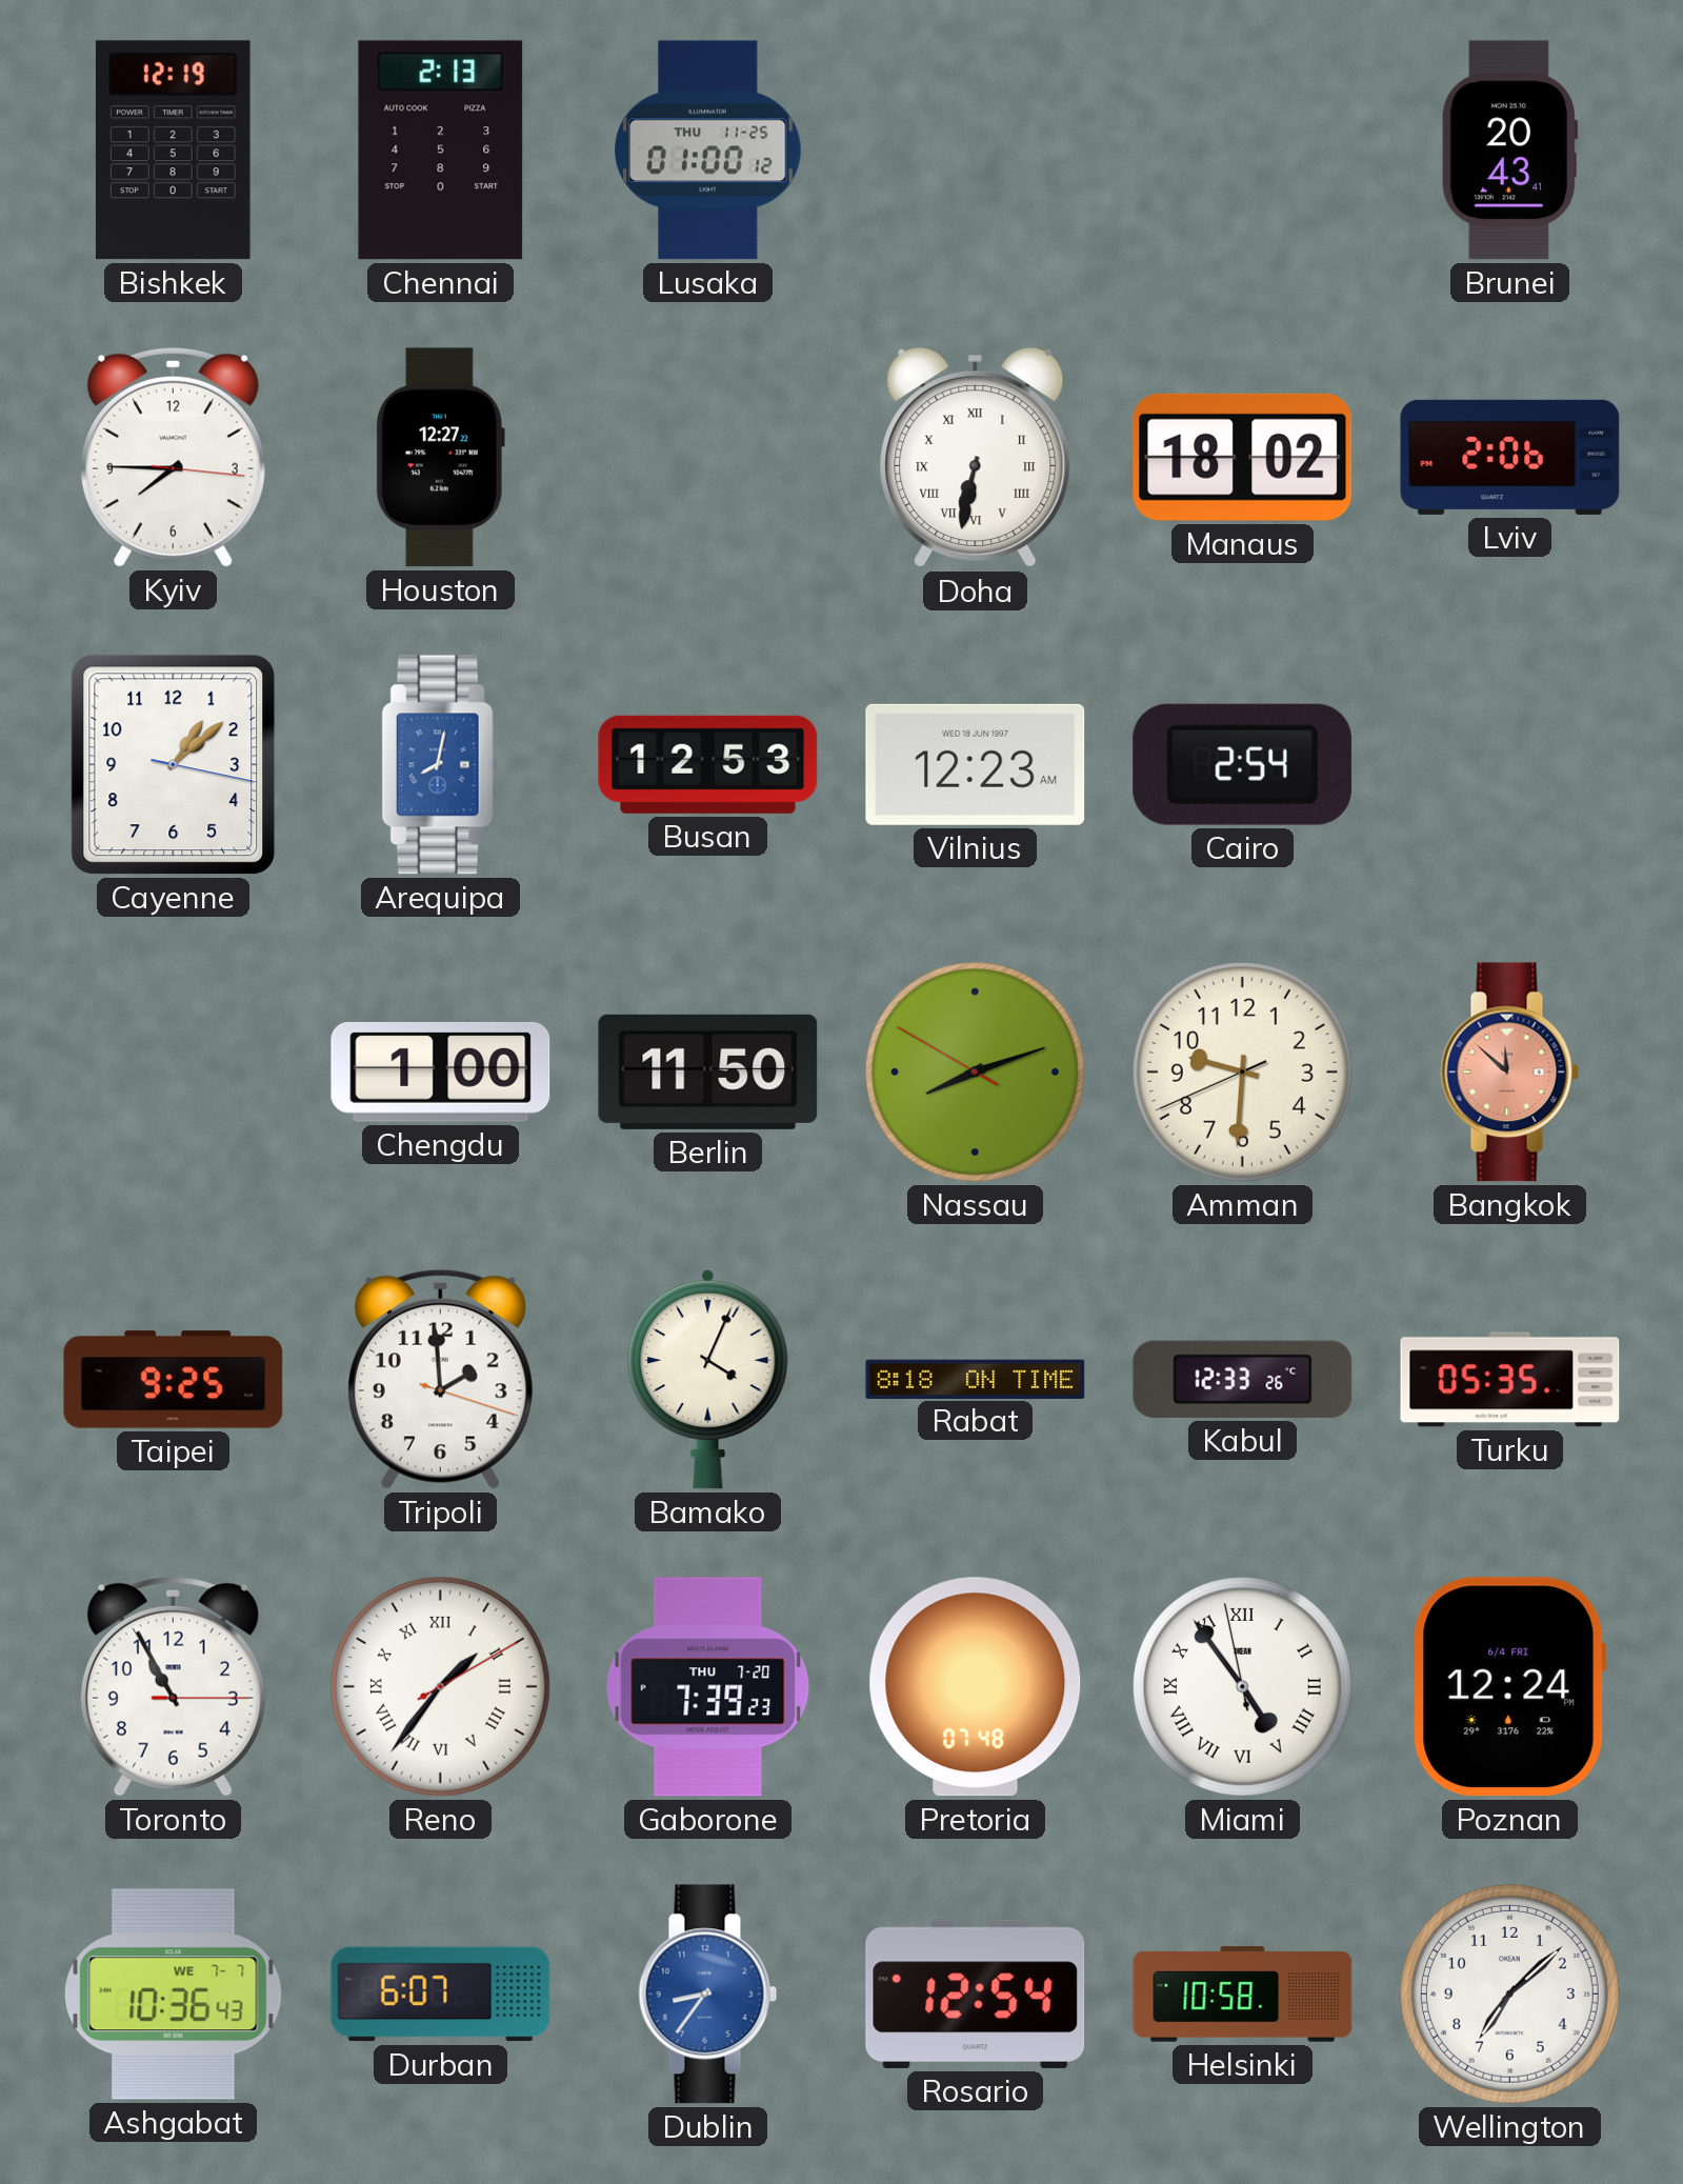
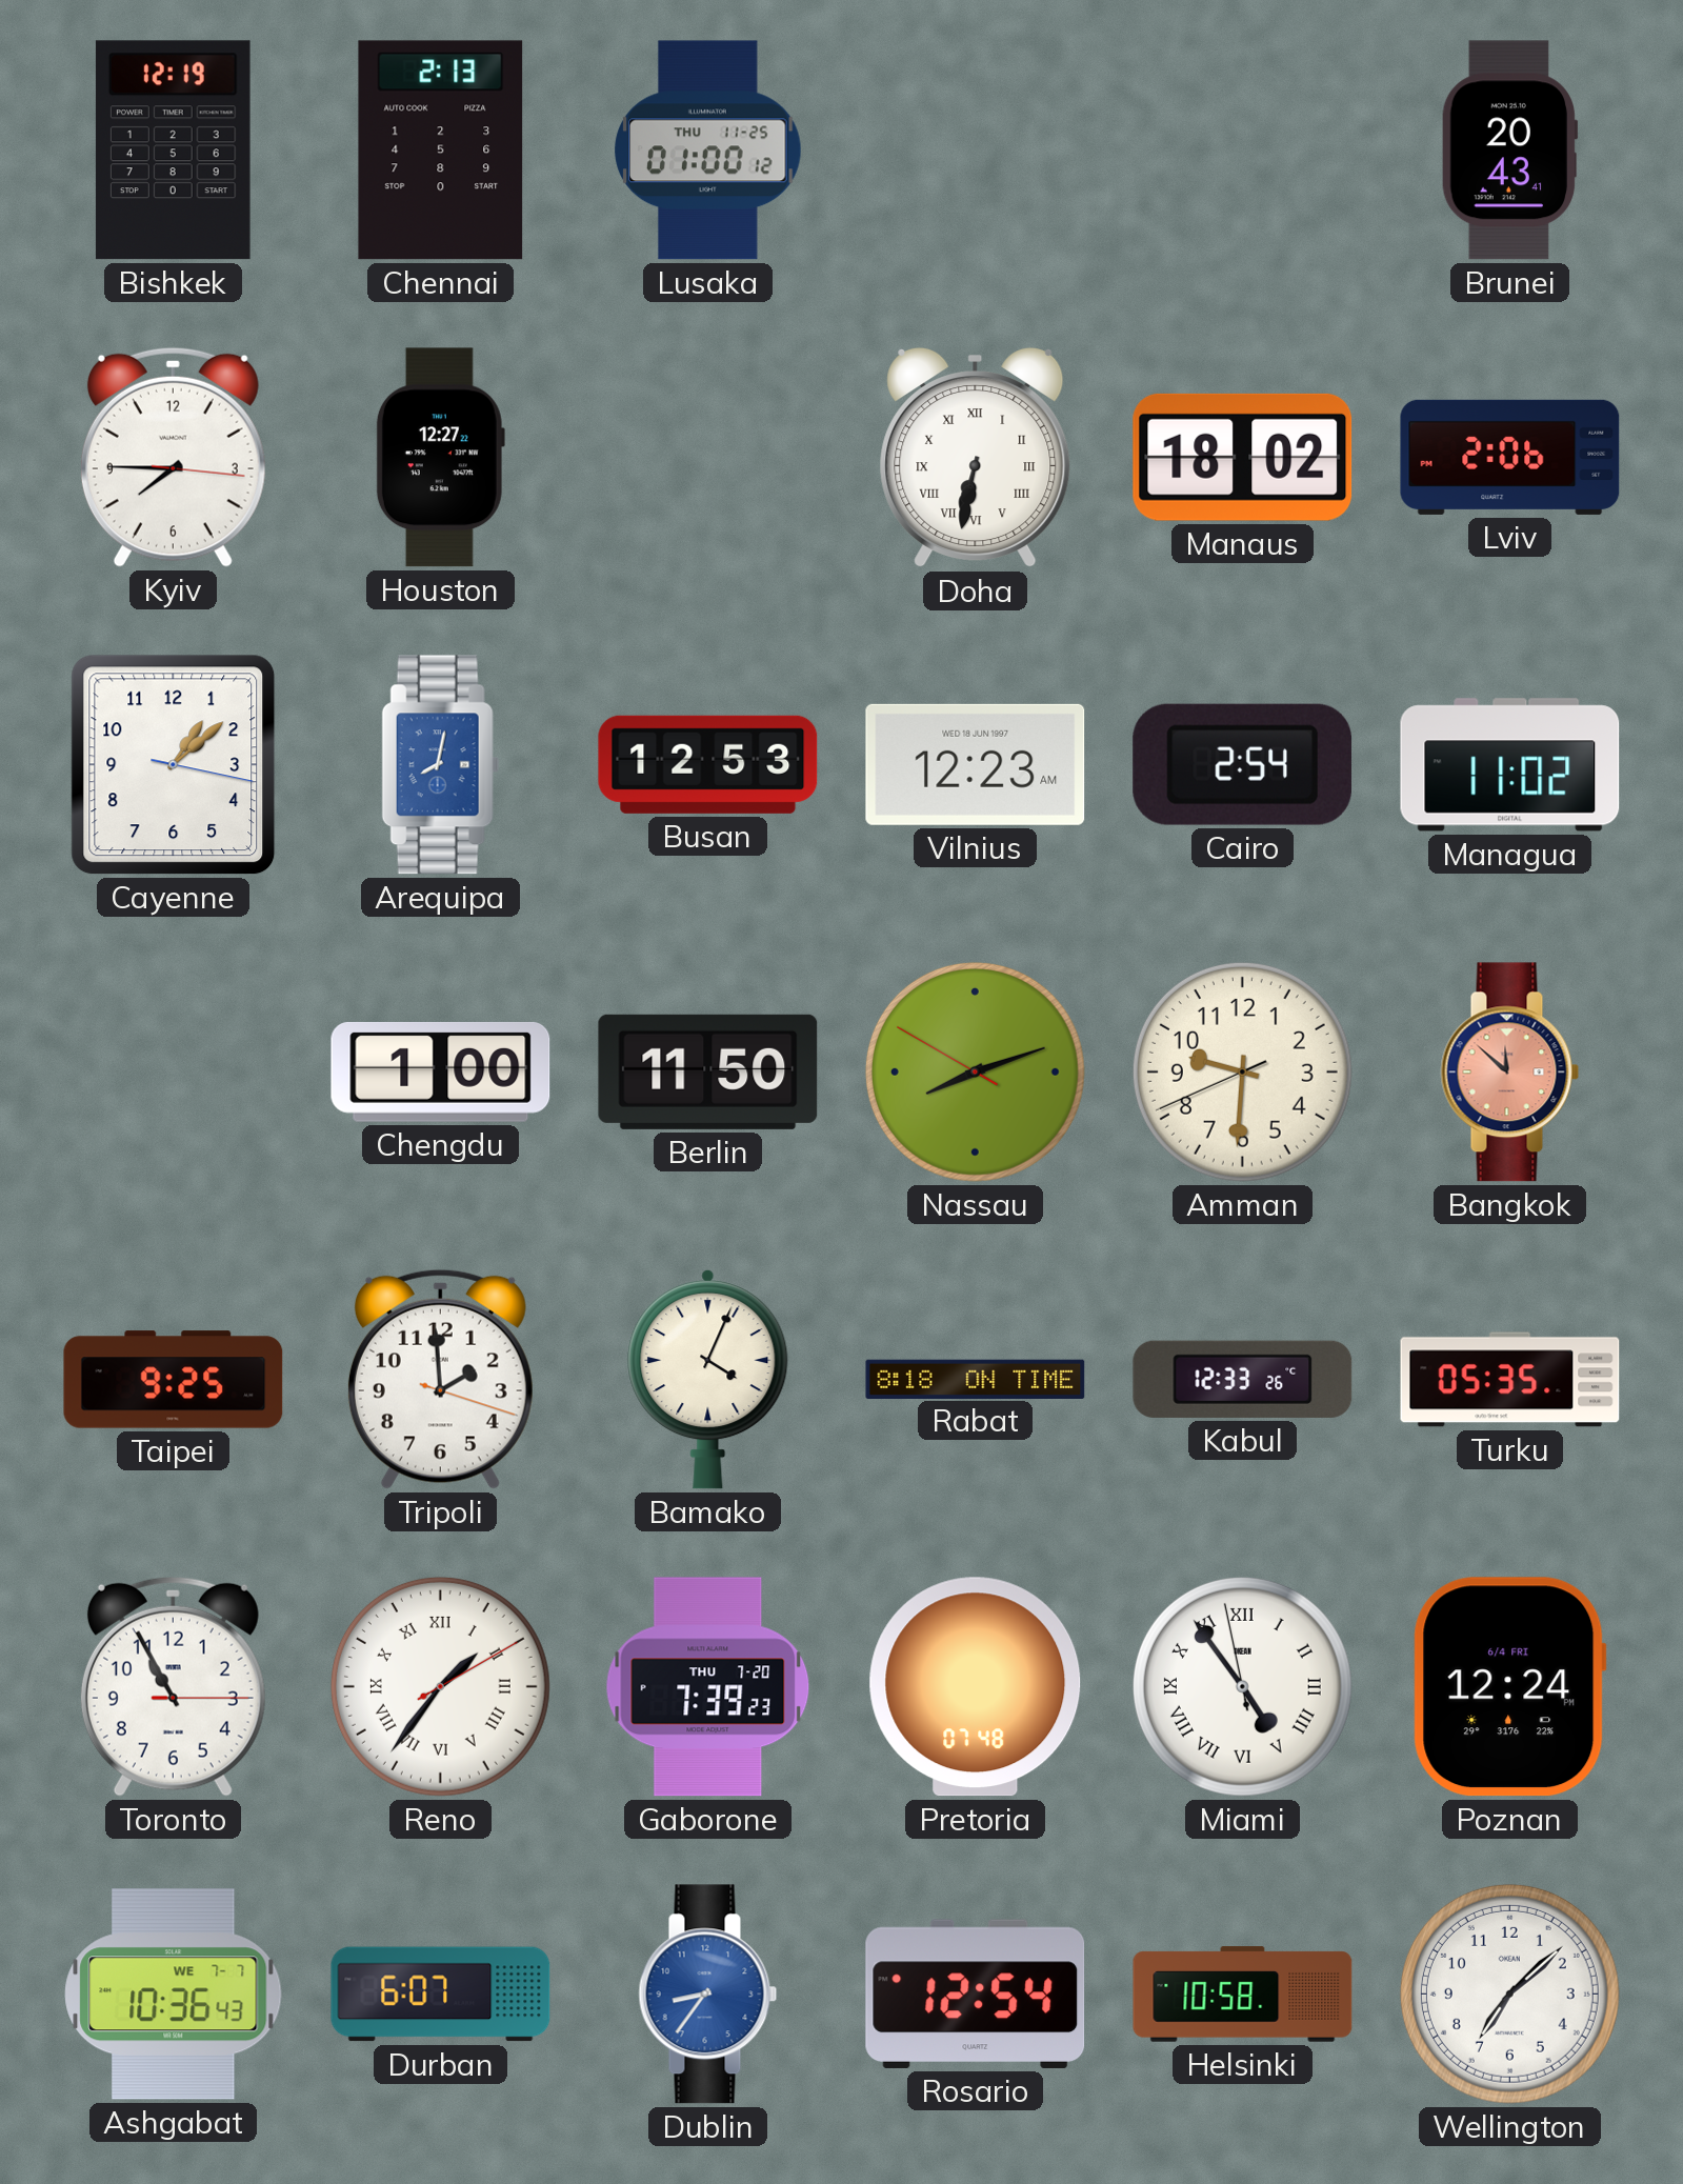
Managua: none -> 11:02
